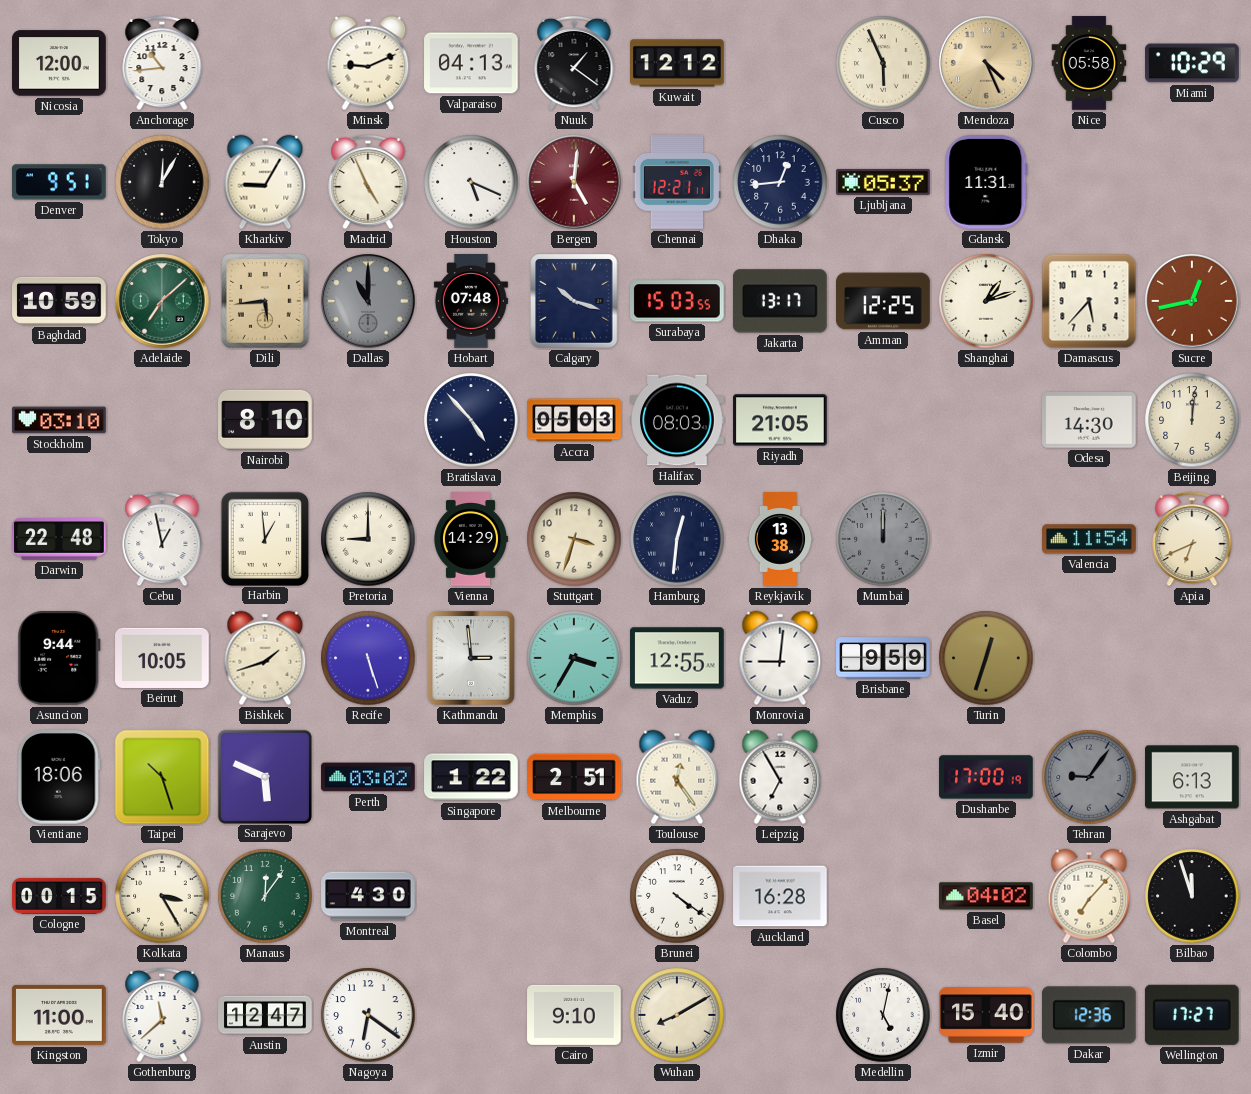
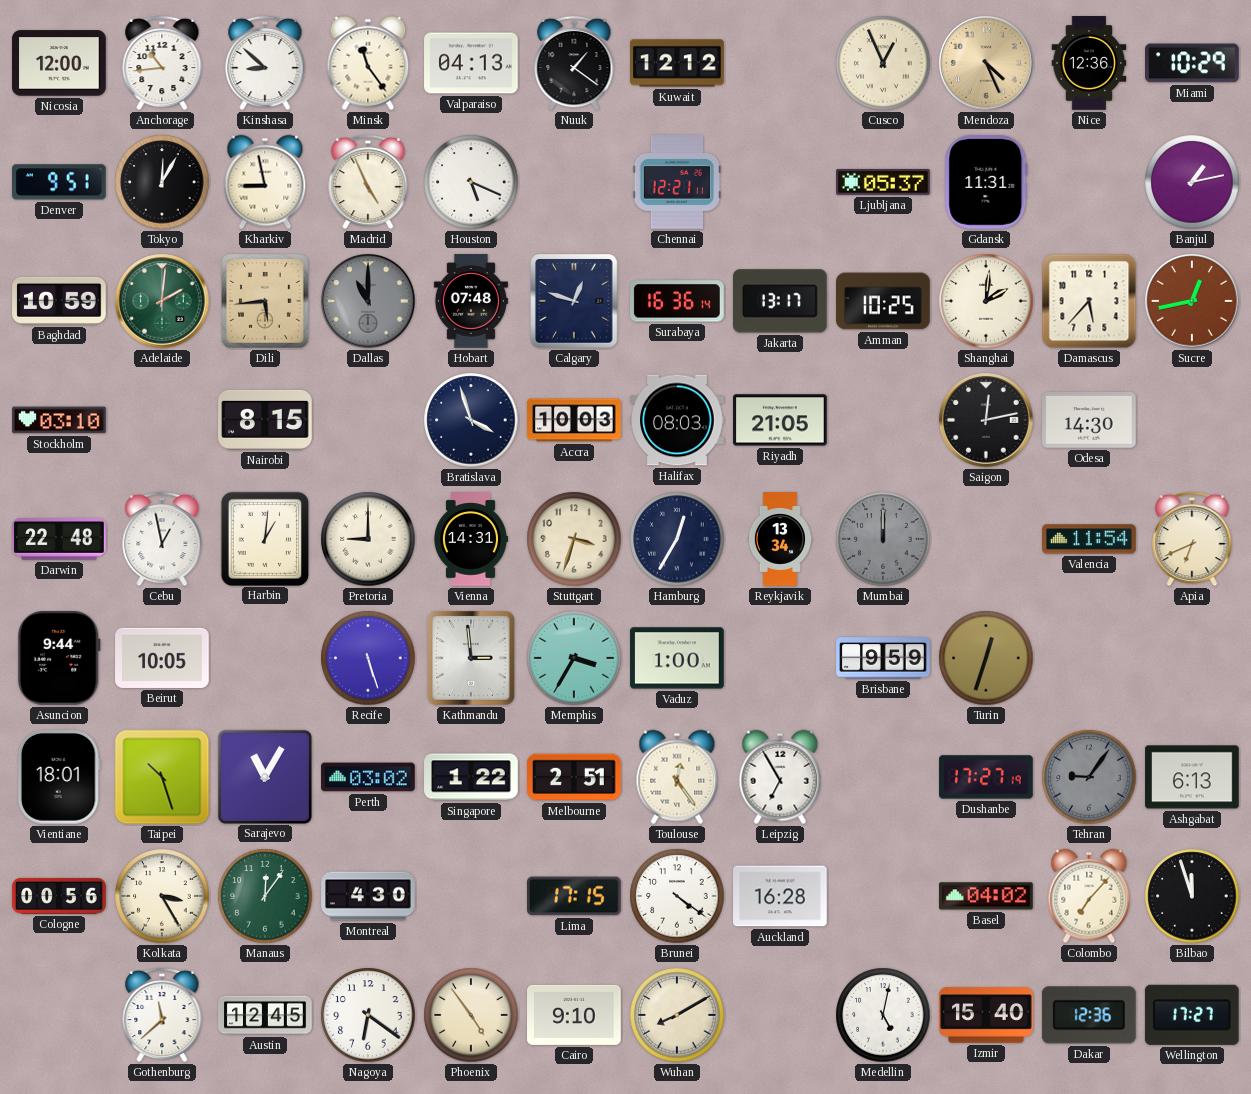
Kinshasa: none -> 8:52
Minsk: 9:11 -> 11:24
Cusco: 5:56 -> 12:56
Nice: 05:58 -> 12:36
Kharkiv: 9:05 -> 8:58
Bergen: 5:01 -> none
Dhaka: 12:44 -> none
Banjul: none -> 1:13
Adelaide: 7:08 -> 2:01
Calgary: 10:18 -> 12:48
Surabaya: 15:03 -> 16:36
Amman: 12:25 -> 10:25
Shanghai: 1:12 -> 2:01
Nairobi: 8:10 -> 8:15
Bratislava: 4:53 -> 3:57
Accra: 05:03 -> 10:03
Saigon: none -> 12:13
Beijing: 12:01 -> none
Harbin: 12:59 -> 1:01
Vienna: 14:29 -> 14:31
Hamburg: 12:31 -> 12:35
Reykjavik: 13:38 -> 13:34
Bishkek: 1:42 -> none
Vaduz: 12:55 -> 1:00
Monrovia: 9:01 -> none
Vientiane: 18:06 -> 18:01
Sarajevo: 5:49 -> 11:05
Dushanbe: 17:00 -> 17:27
Cologne: 00:15 -> 00:56
Lima: none -> 17:15
Kingston: 11:00 -> none
Austin: 12:47 -> 12:45
Phoenix: none -> 4:54
